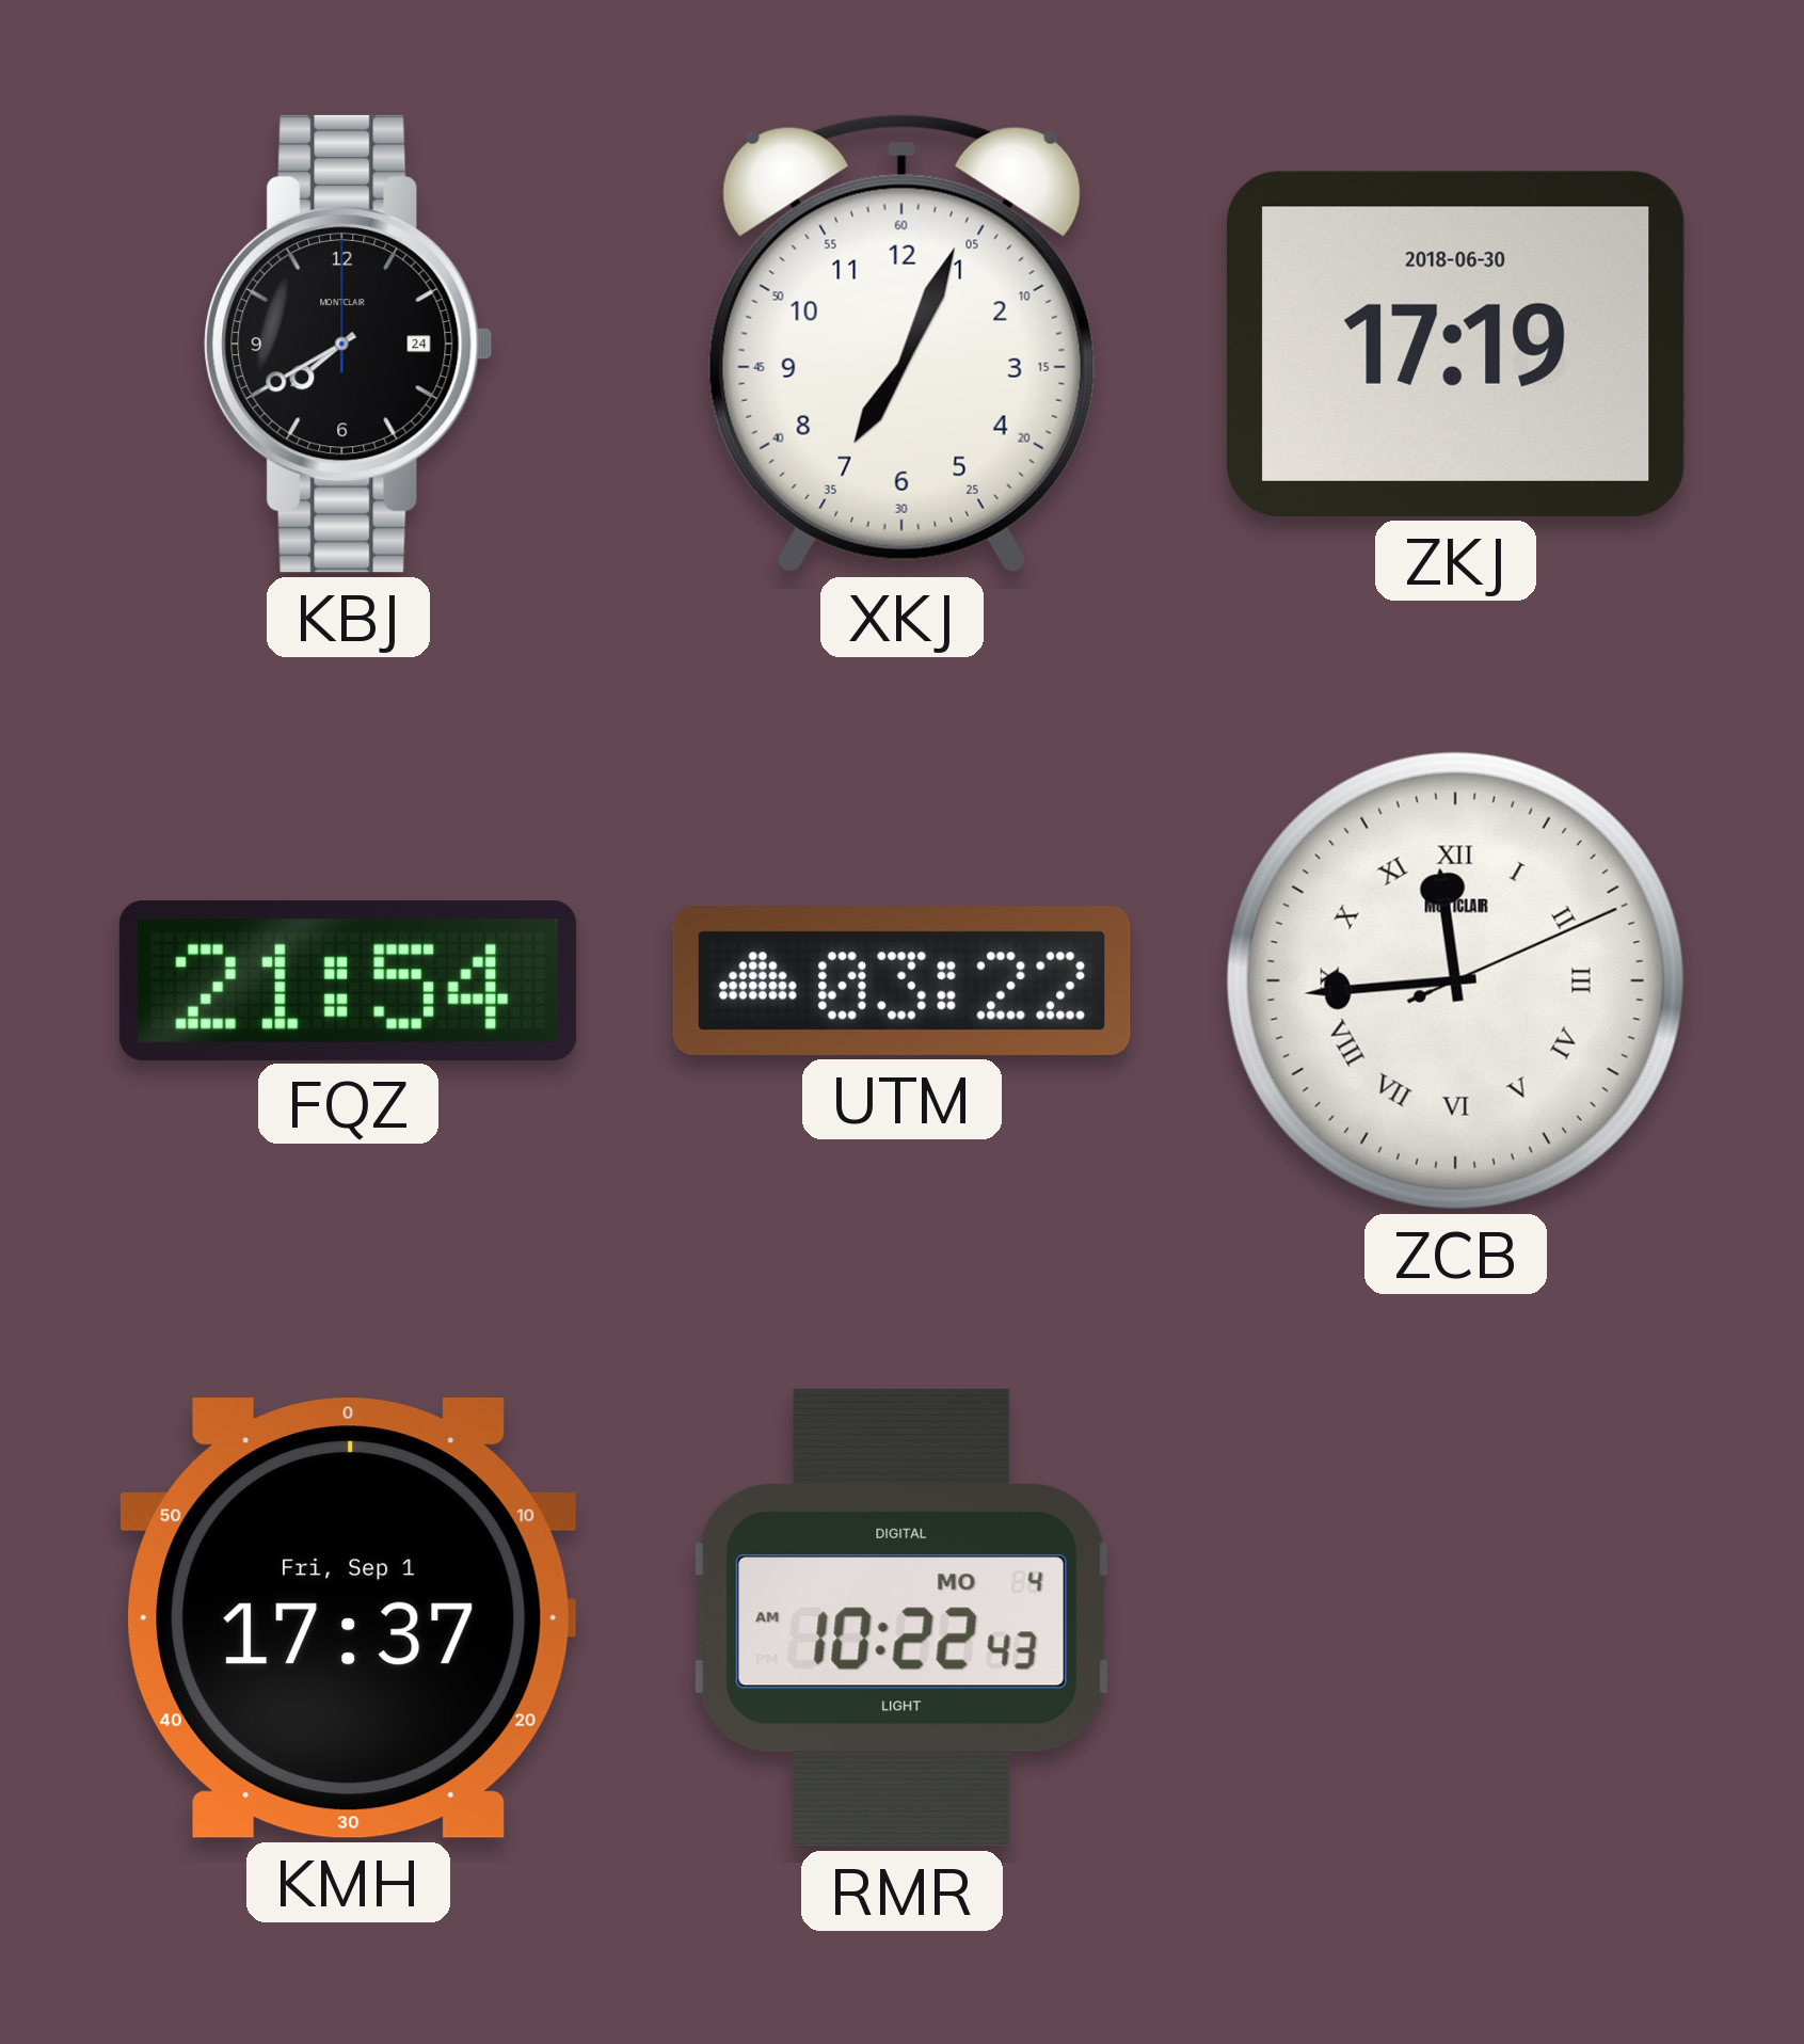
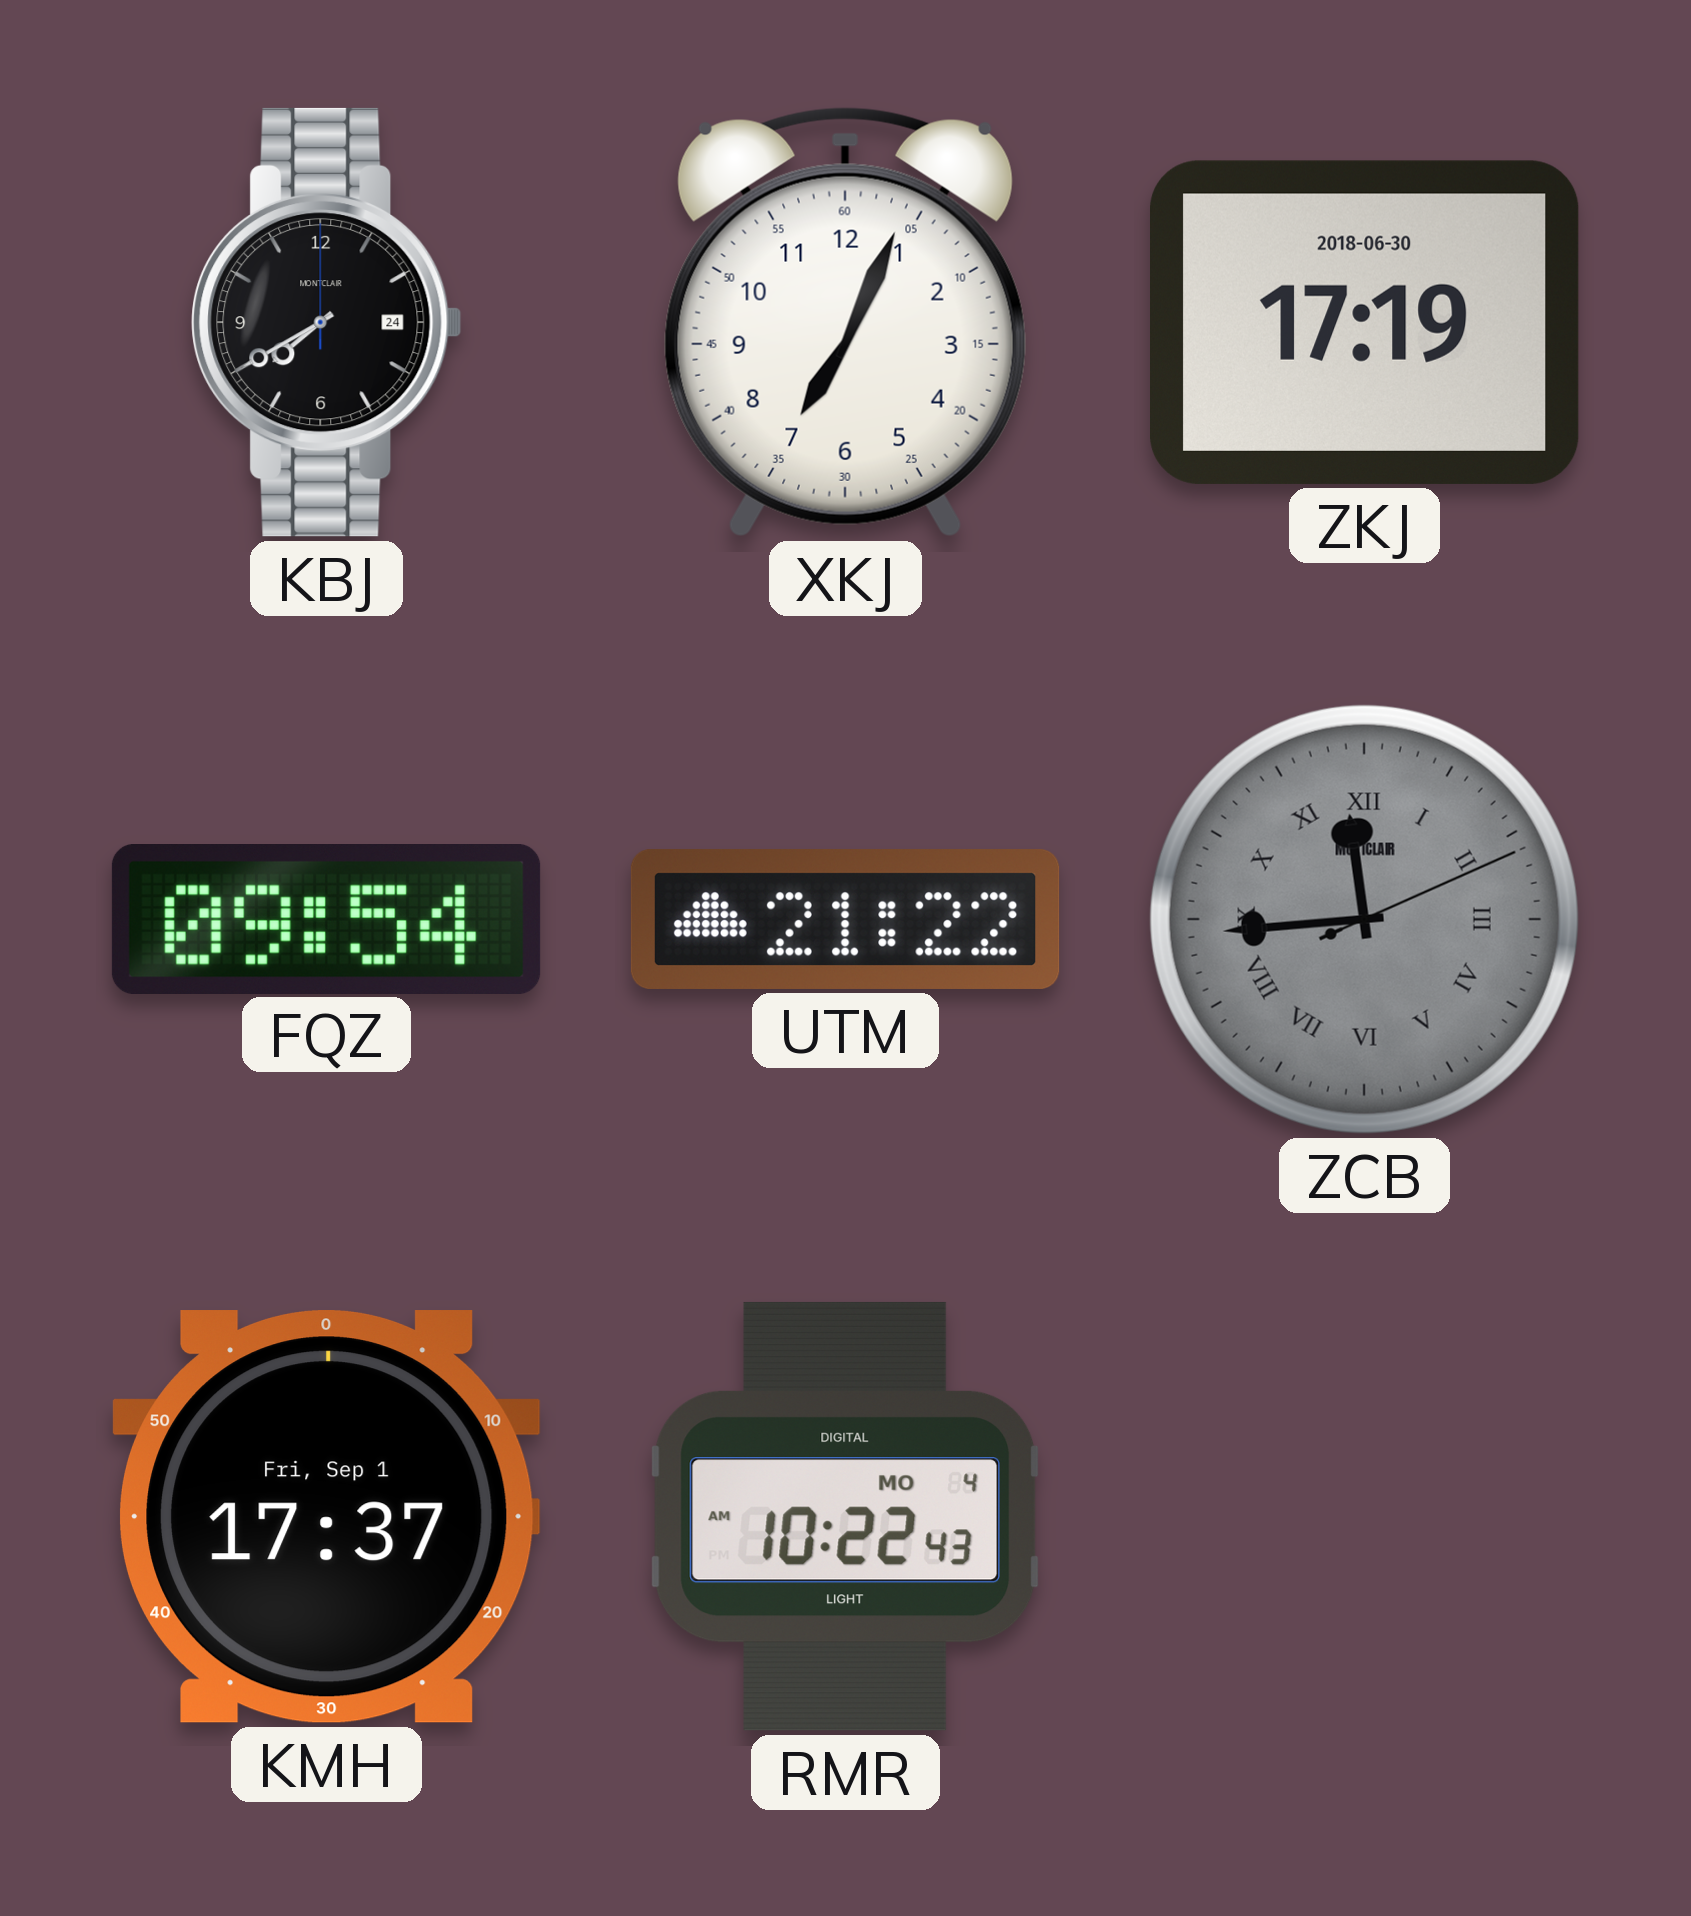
FQZ: 21:54 -> 09:54
UTM: 03:22 -> 21:22
ZCB dial: white -> grey
